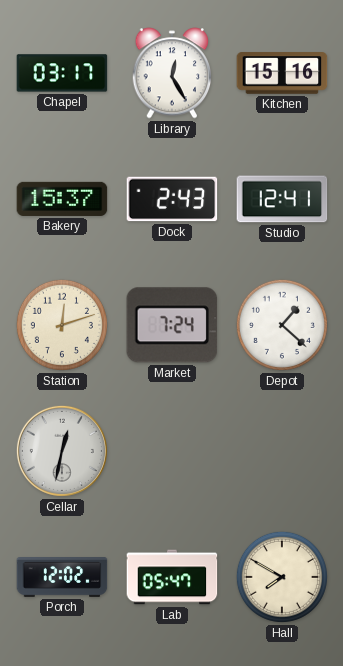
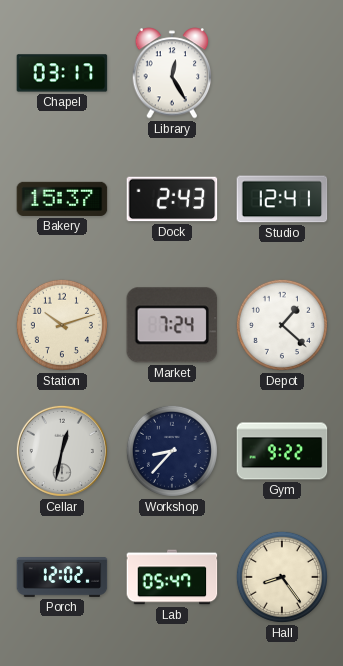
Kitchen: 15:16 -> none
Station: 12:12 -> 10:12
Workshop: none -> 8:37
Gym: none -> 9:22
Hall: 7:50 -> 8:24
